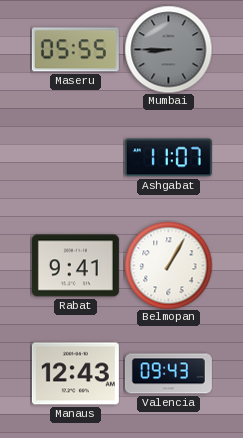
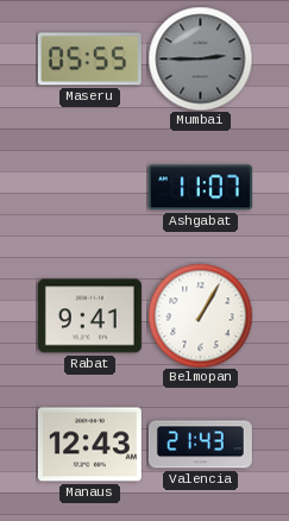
Mumbai: 8:45 -> 2:45
Valencia: 09:43 -> 21:43
